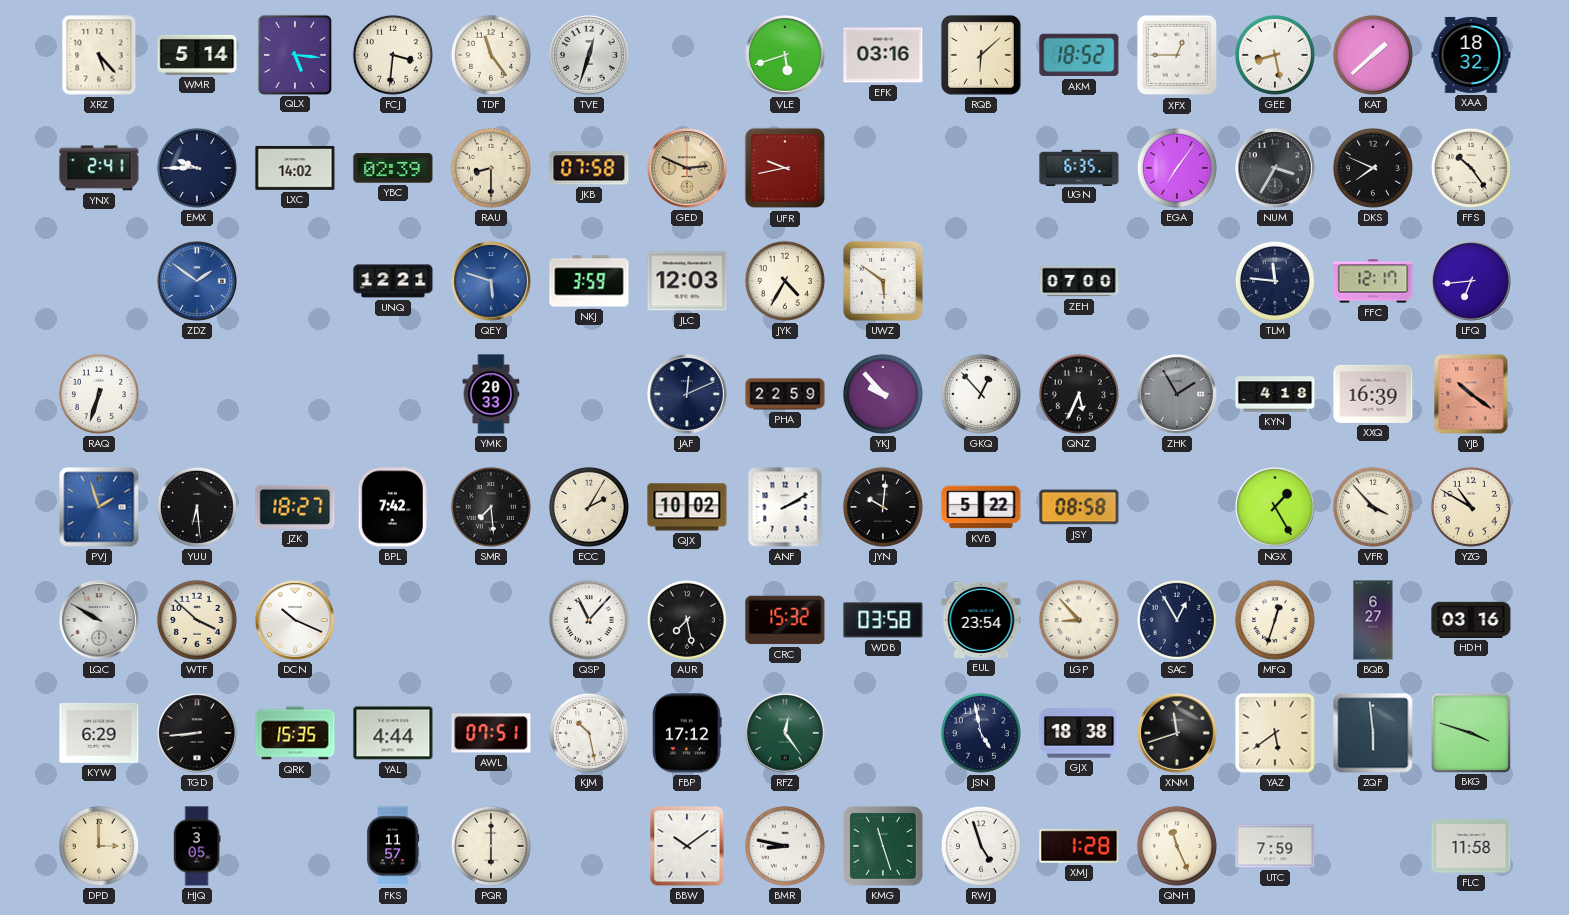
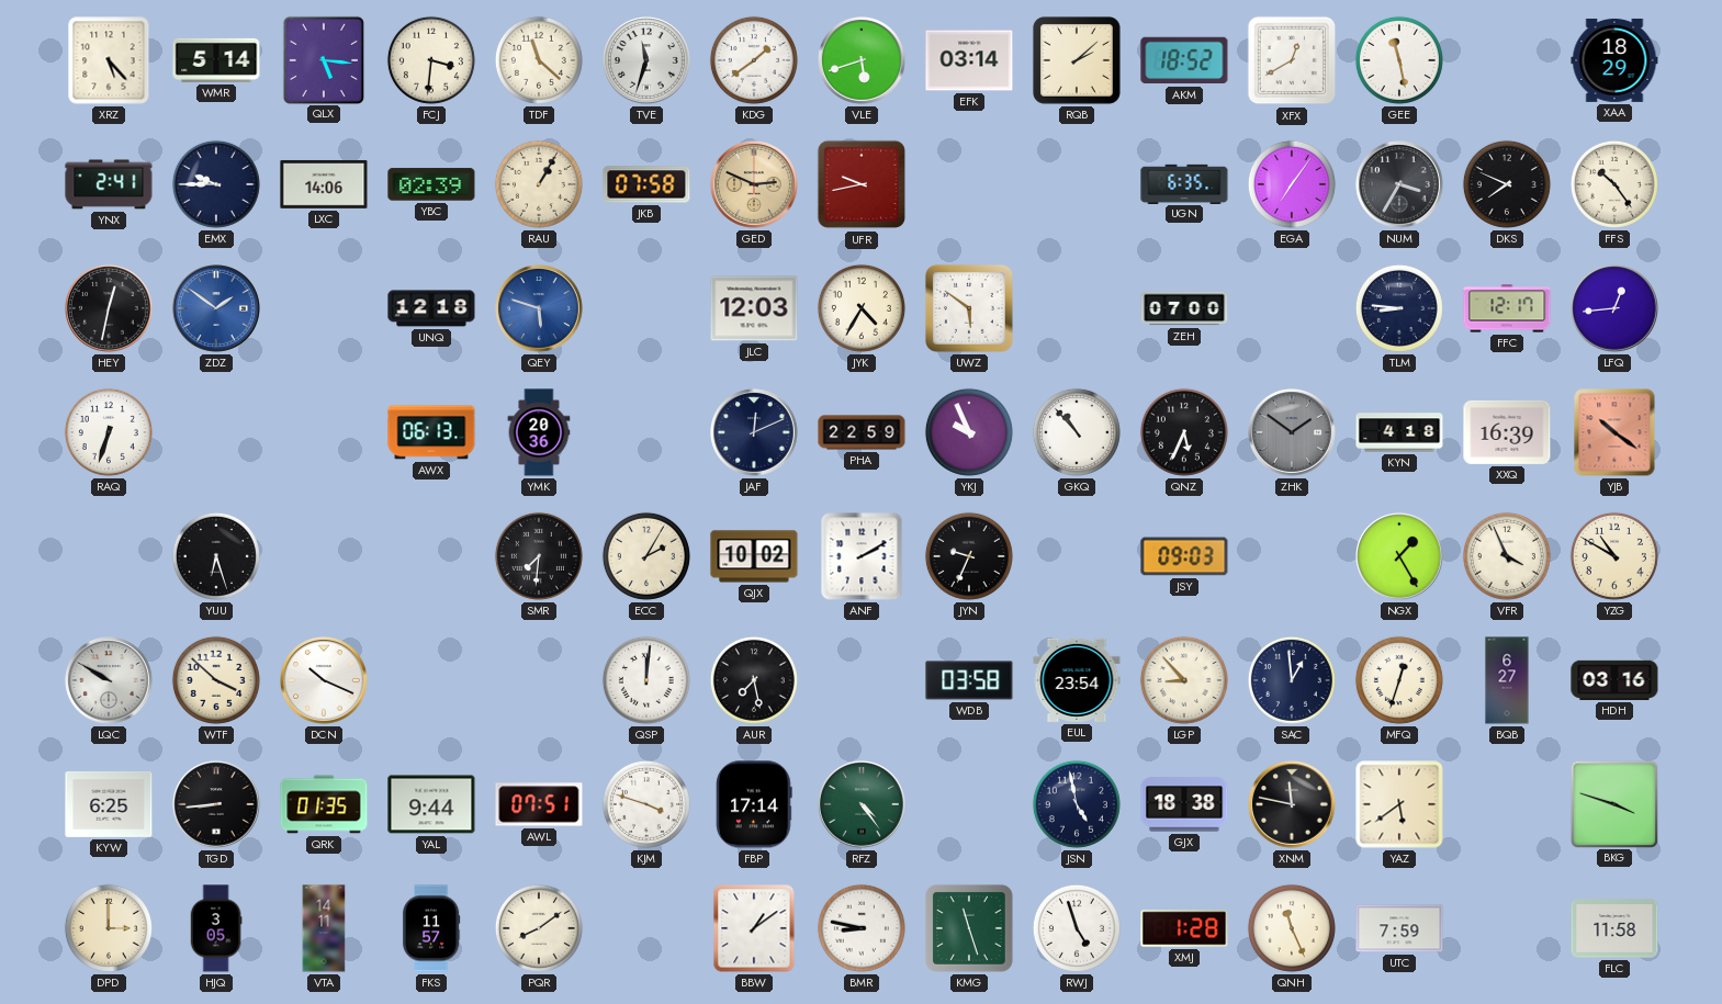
TDF: 11:24 -> 11:22
TVE: 12:33 -> 11:33
KDG: none -> 1:39
EFK: 03:16 -> 03:14
RQB: 6:08 -> 2:08
XFX: 12:45 -> 12:40
GEE: 8:28 -> 11:28
KAT: 1:38 -> none
XAA: 18:32 -> 18:29
LXC: 14:02 -> 14:06
RAU: 8:30 -> 1:05
HEY: none -> 12:32
UNQ: 12:21 -> 12:18
NKJ: 3:59 -> none
TLM: 11:46 -> 8:46
LFQ: 6:44 -> 12:44
AWX: none -> 06:13
YMK: 20:33 -> 20:36
YKJ: 9:53 -> 9:56
GKQ: 12:53 -> 10:53
ZHK: 1:55 -> 1:51
PVJ: 1:57 -> none
YUU: 6:29 -> 6:27
JZK: 18:27 -> none
BPL: 7:42 -> none
SMR: 7:29 -> 7:31
JYN: 10:01 -> 9:34
KVB: 5:22 -> none
JSY: 08:58 -> 09:03
VFR: 3:53 -> 3:56
QSP: 11:07 -> 12:01
CRC: 15:32 -> none
SAC: 12:55 -> 12:59
KYW: 6:29 -> 6:25
QRK: 15:35 -> 01:35
YAL: 4:44 -> 9:44
KJM: 10:28 -> 3:48
FBP: 17:12 -> 17:14
RFZ: 12:24 -> 4:24
XNM: 11:42 -> 11:47
ZQF: 5:59 -> none
VTA: none -> 14:11
PQR: 6:00 -> 8:09
BBW: 10:09 -> 1:09
